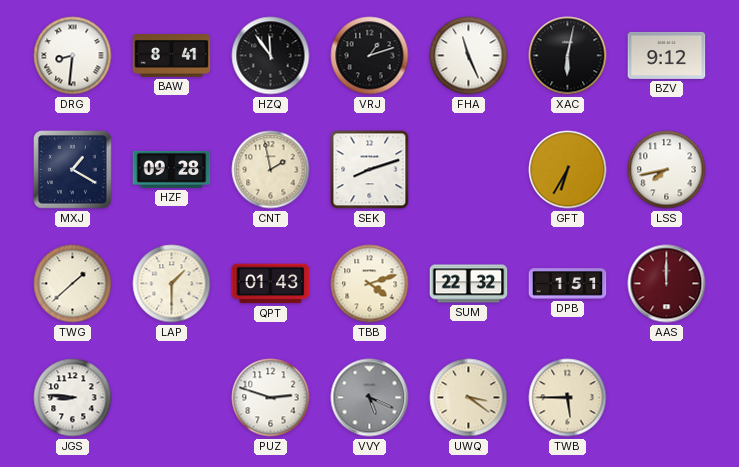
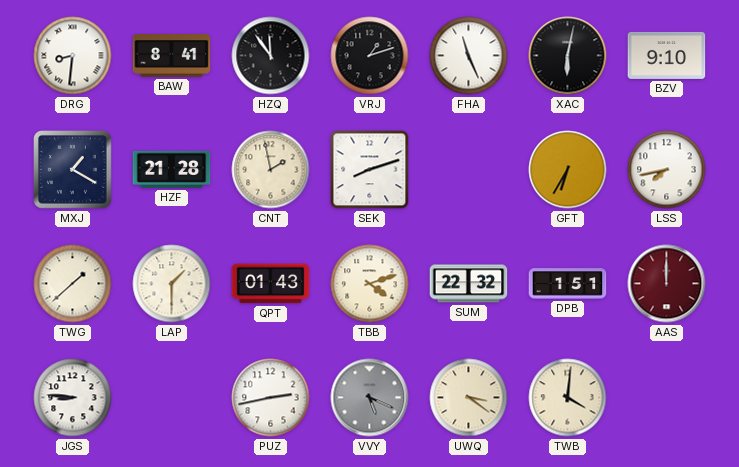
BZV: 9:12 -> 9:10
HZF: 09:28 -> 21:28
PUZ: 2:48 -> 2:43
TWB: 5:45 -> 4:01
